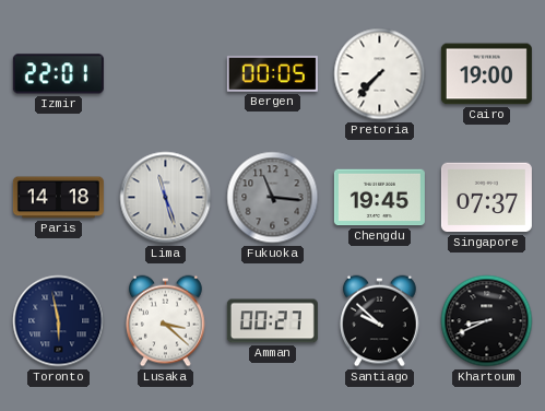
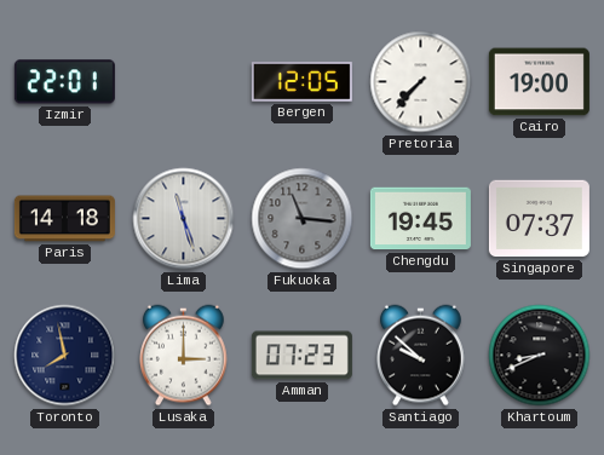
Bergen: 00:05 -> 12:05
Toronto: 5:58 -> 7:58
Lusaka: 3:22 -> 3:00
Amman: 00:27 -> 07:23
